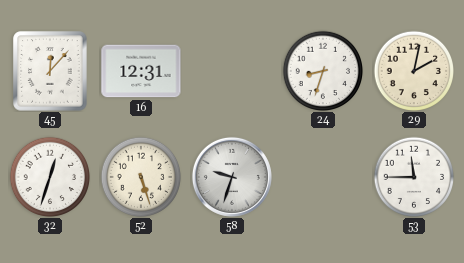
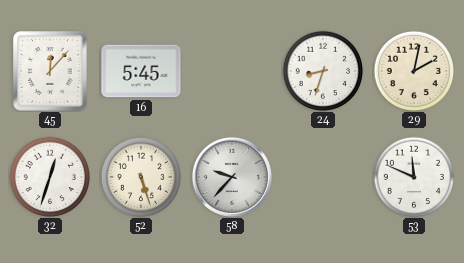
16: 12:31 -> 5:45
58: 9:33 -> 9:37
53: 11:45 -> 11:49
